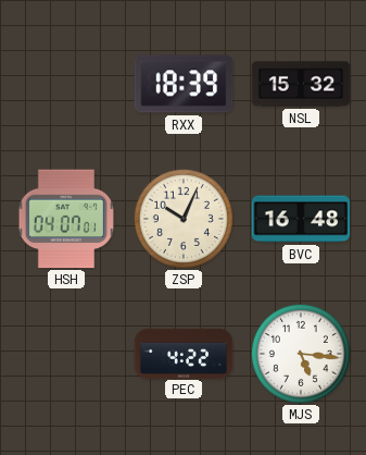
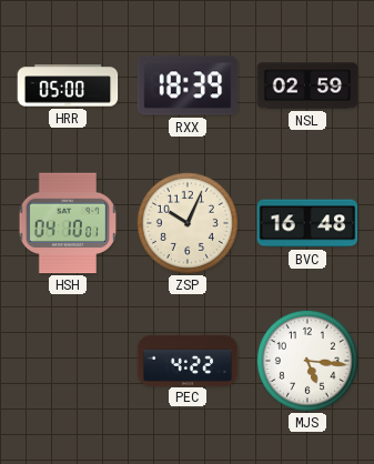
HRR: none -> 05:00
NSL: 15:32 -> 02:59
HSH: 04:07 -> 04:10
